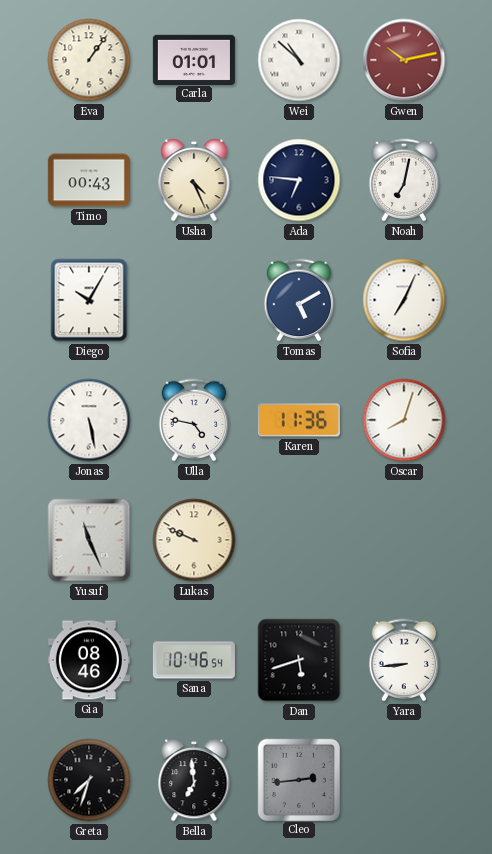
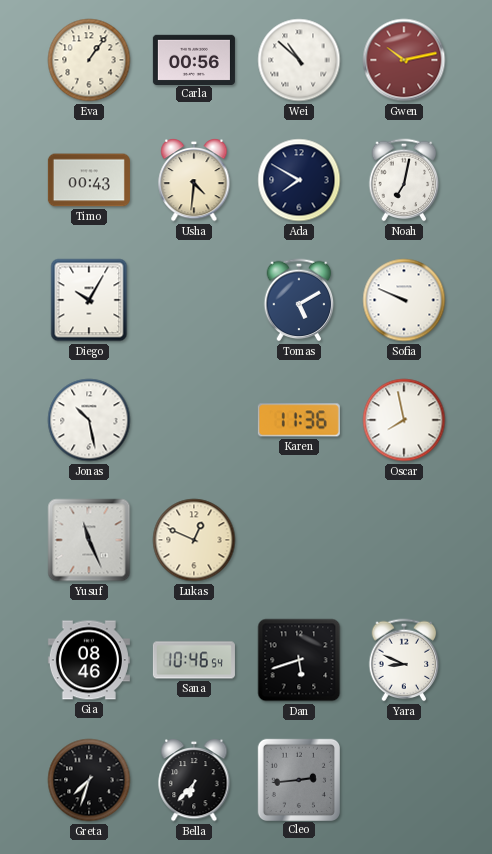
Carla: 01:01 -> 00:56
Usha: 4:26 -> 4:31
Ada: 6:46 -> 7:50
Sofia: 7:04 -> 9:49
Jonas: 5:28 -> 10:28
Ulla: 4:47 -> none
Oscar: 8:03 -> 7:58
Lukas: 9:49 -> 12:49
Yara: 8:44 -> 8:49
Bella: 6:59 -> 6:37
